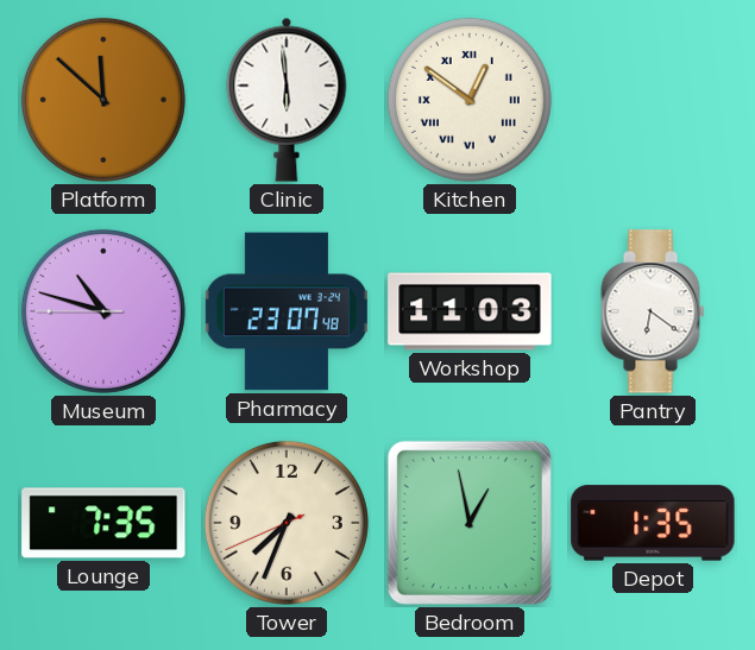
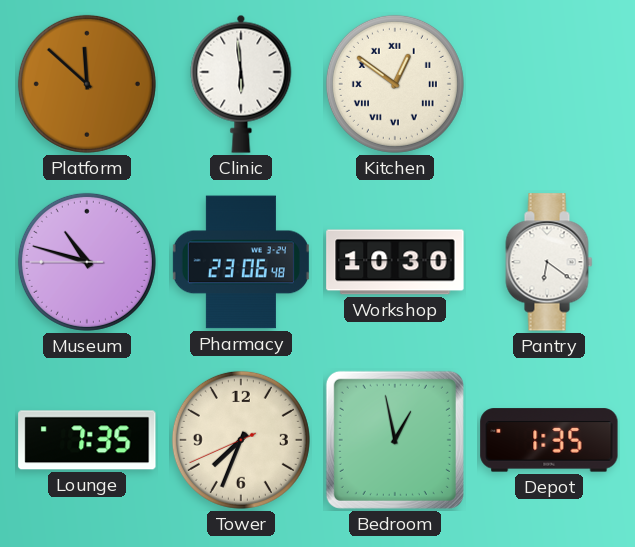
Pharmacy: 23:07 -> 23:06
Workshop: 11:03 -> 10:30
